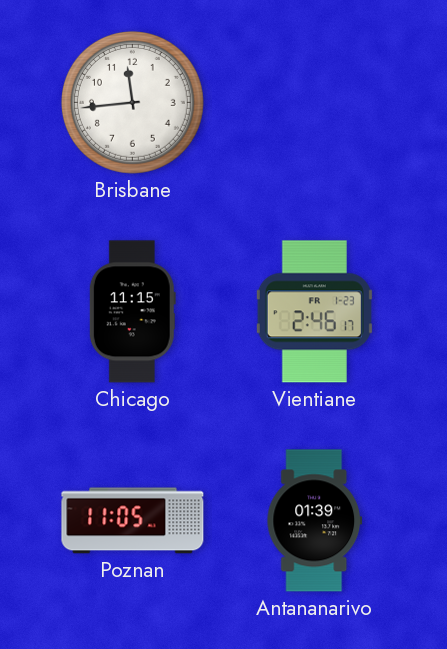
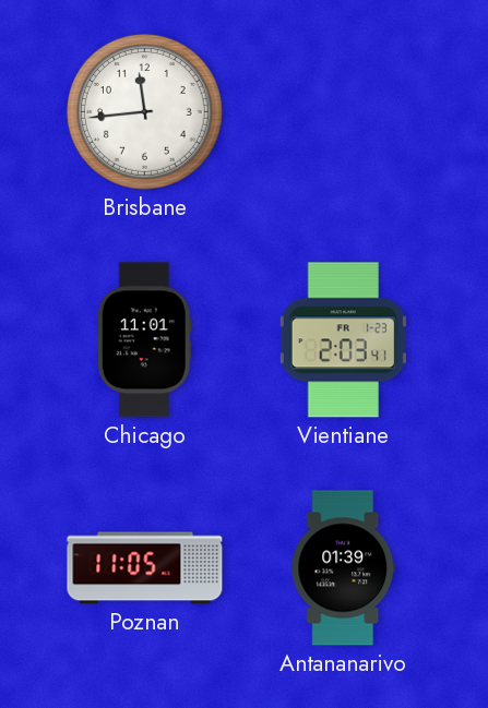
Chicago: 11:15 -> 11:01
Vientiane: 2:46 -> 2:03
